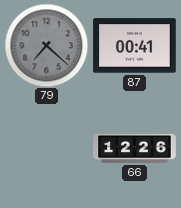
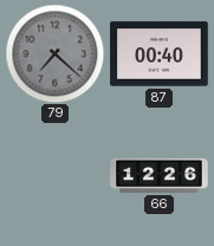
87: 00:41 -> 00:40
